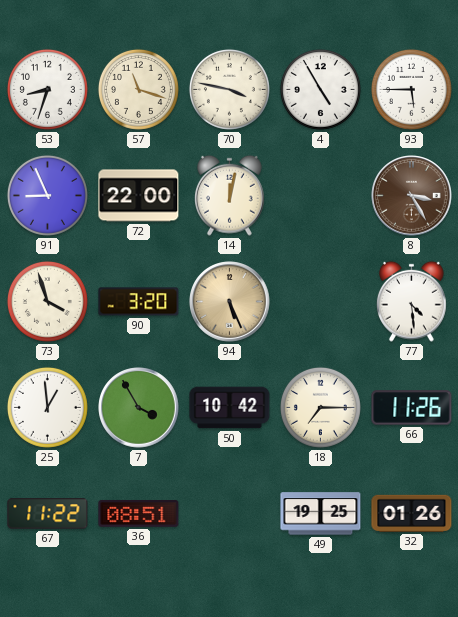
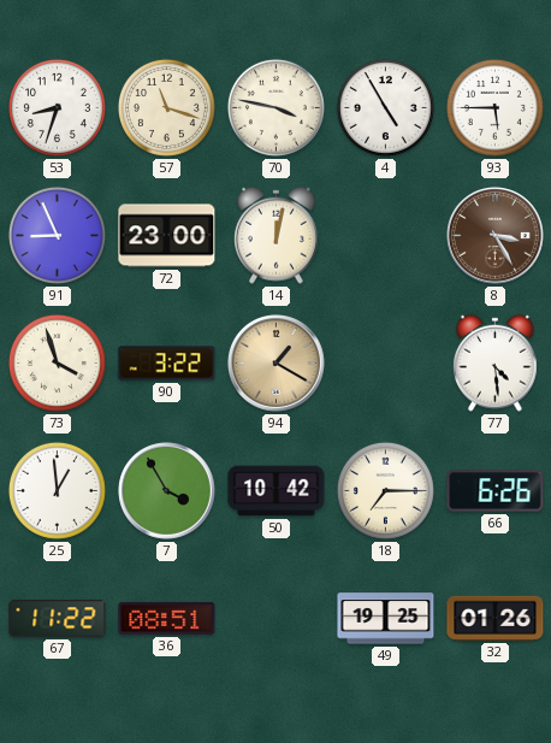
72: 22:00 -> 23:00
90: 3:20 -> 3:22
94: 5:26 -> 1:20
66: 11:26 -> 6:26
